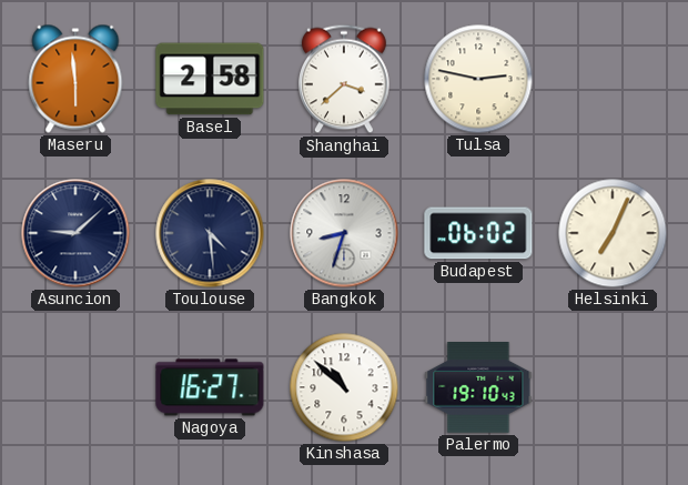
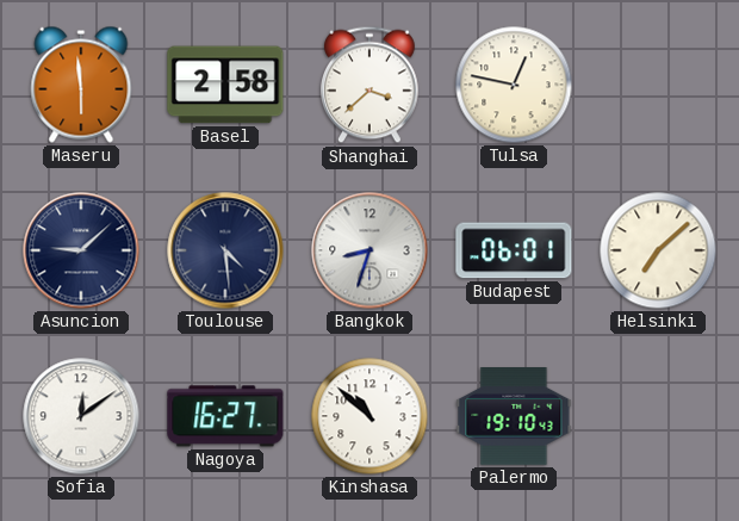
Tulsa: 2:47 -> 12:47
Budapest: 06:02 -> 06:01
Helsinki: 7:04 -> 7:08
Sofia: none -> 12:09
